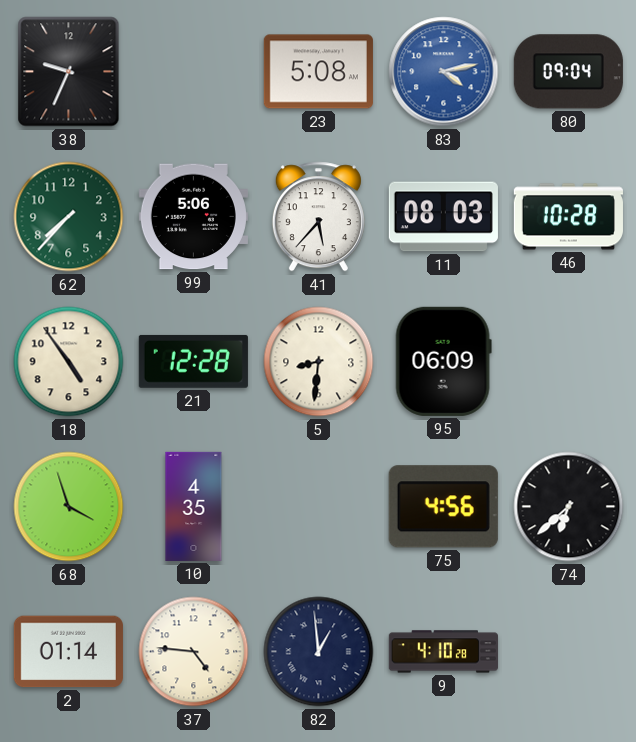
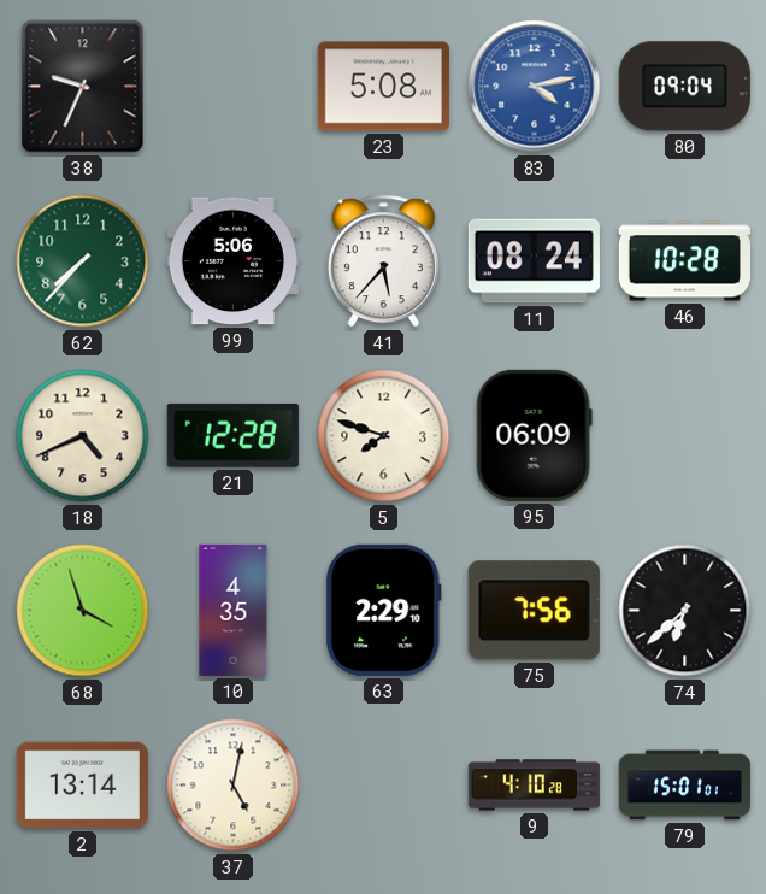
11: 08:03 -> 08:24
18: 4:54 -> 4:41
5: 8:31 -> 7:48
63: none -> 2:29
75: 4:56 -> 7:56
2: 01:14 -> 13:14
37: 4:46 -> 5:02
82: 12:59 -> none
79: none -> 15:01
